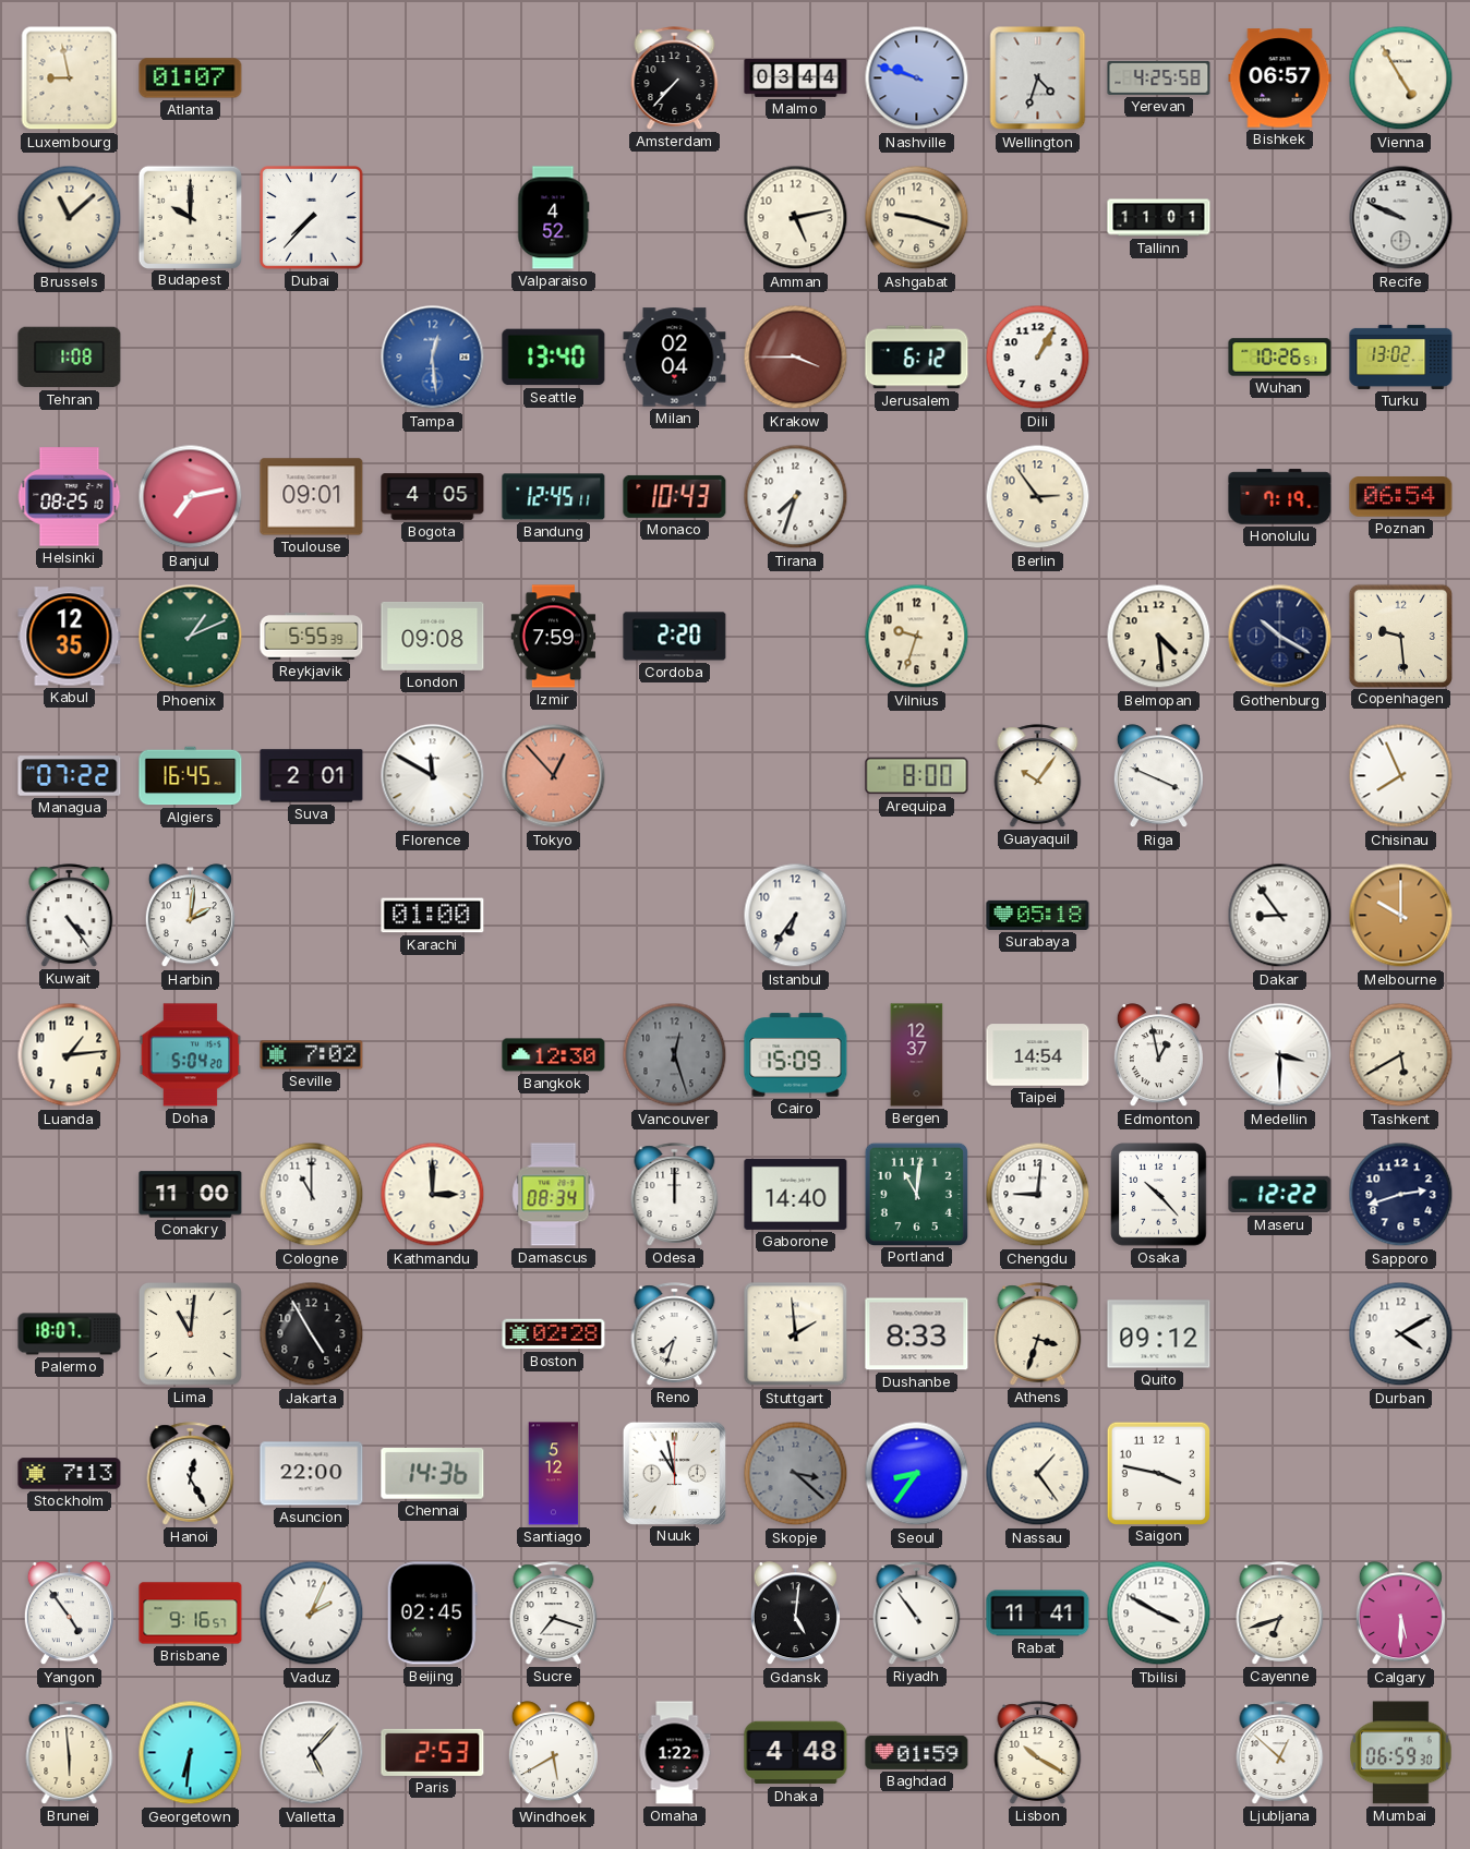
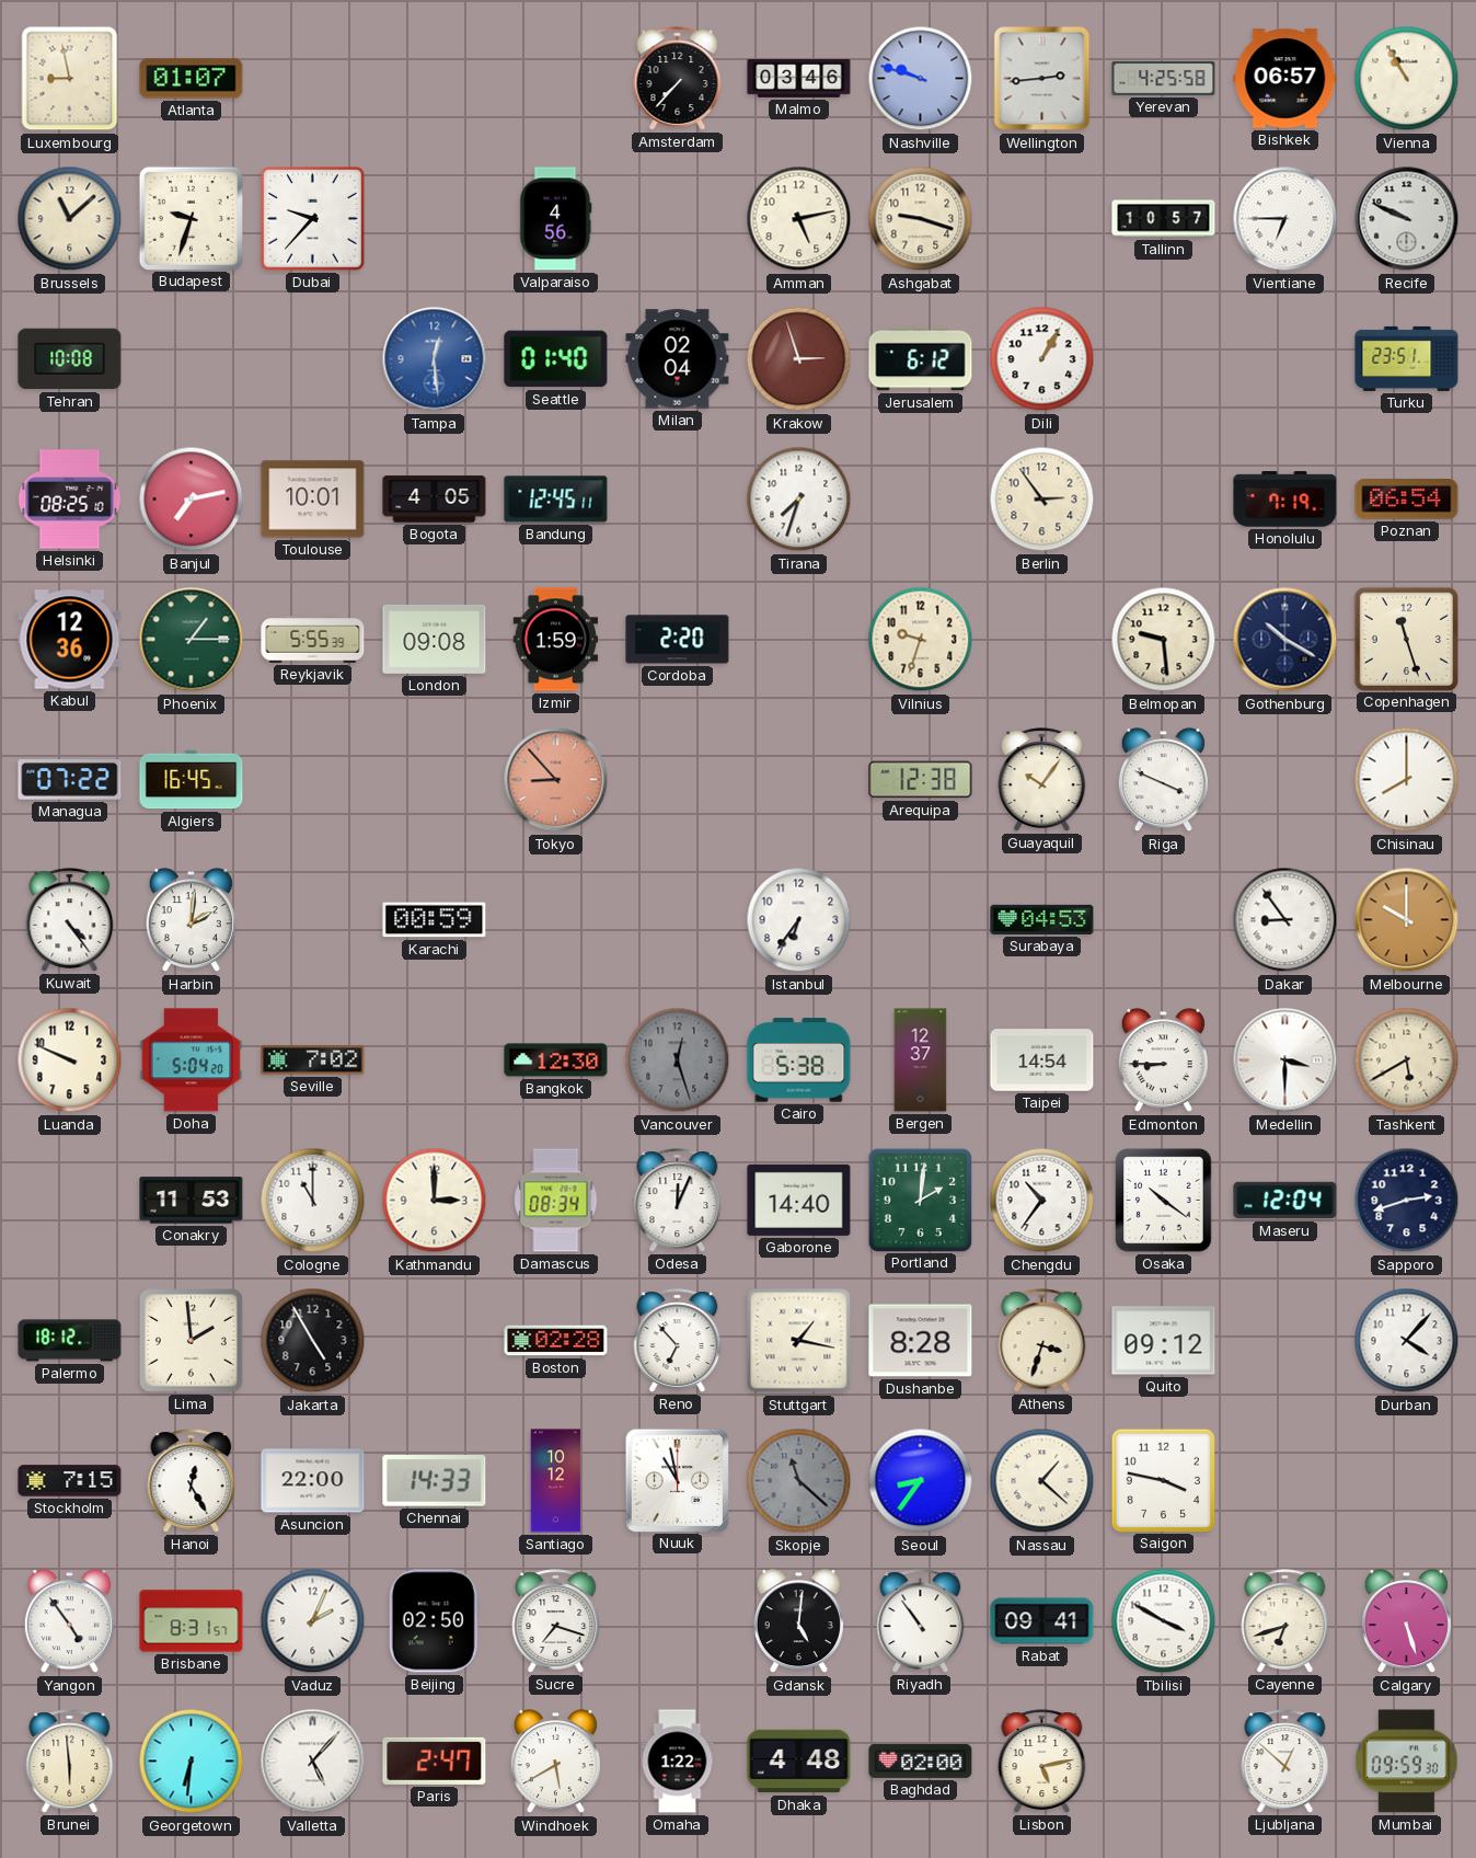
Malmo: 03:44 -> 03:46
Wellington: 4:33 -> 2:44
Vienna: 4:55 -> 10:55
Budapest: 10:00 -> 9:33
Dubai: 7:37 -> 9:37
Valparaiso: 4:52 -> 4:56
Tallinn: 11:01 -> 10:57
Vientiane: none -> 6:45
Tehran: 1:08 -> 10:08
Seattle: 13:40 -> 01:40
Krakow: 3:45 -> 2:57
Wuhan: 10:26 -> none
Turku: 13:02 -> 23:51
Toulouse: 09:01 -> 10:01
Monaco: 10:43 -> none
Kabul: 12:35 -> 12:36
Phoenix: 1:11 -> 1:15
Izmir: 7:59 -> 1:59
Belmopan: 4:29 -> 9:29
Copenhagen: 9:29 -> 11:27
Suva: 2:01 -> none
Florence: 11:50 -> none
Tokyo: 12:53 -> 8:53
Arequipa: 8:00 -> 12:38
Chisinau: 7:56 -> 8:00
Karachi: 01:00 -> 00:59
Surabaya: 05:18 -> 04:53
Luanda: 1:14 -> 9:49
Cairo: 15:09 -> 5:38
Edmonton: 12:58 -> 8:45
Conakry: 11:00 -> 11:53
Odesa: 12:00 -> 12:04
Portland: 11:01 -> 2:01
Chengdu: 9:01 -> 10:36
Osaka: 10:23 -> 10:21
Maseru: 12:22 -> 12:04
Palermo: 18:07 -> 18:12
Lima: 11:01 -> 1:59
Reno: 7:33 -> 6:53
Stuttgart: 1:59 -> 1:17
Dushanbe: 8:33 -> 8:28
Durban: 4:10 -> 4:07
Stockholm: 7:13 -> 7:15
Chennai: 14:36 -> 14:33
Santiago: 5:12 -> 10:12
Skopje: 3:22 -> 11:22
Nassau: 1:24 -> 1:22
Brisbane: 9:16 -> 8:31
Beijing: 02:45 -> 02:50
Rabat: 11:41 -> 09:41
Calgary: 5:30 -> 5:27
Paris: 2:53 -> 2:47
Baghdad: 01:59 -> 02:00
Lisbon: 10:20 -> 5:13
Mumbai: 06:59 -> 09:59
